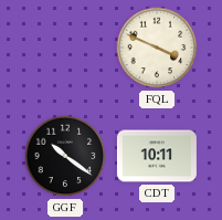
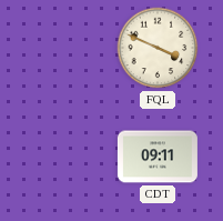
GGF: 10:21 -> none
CDT: 10:11 -> 09:11
